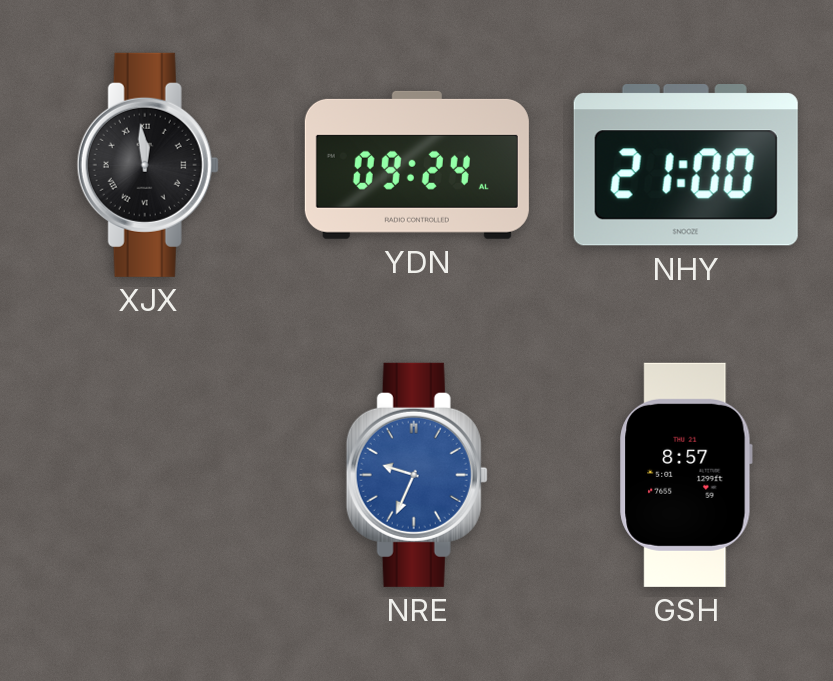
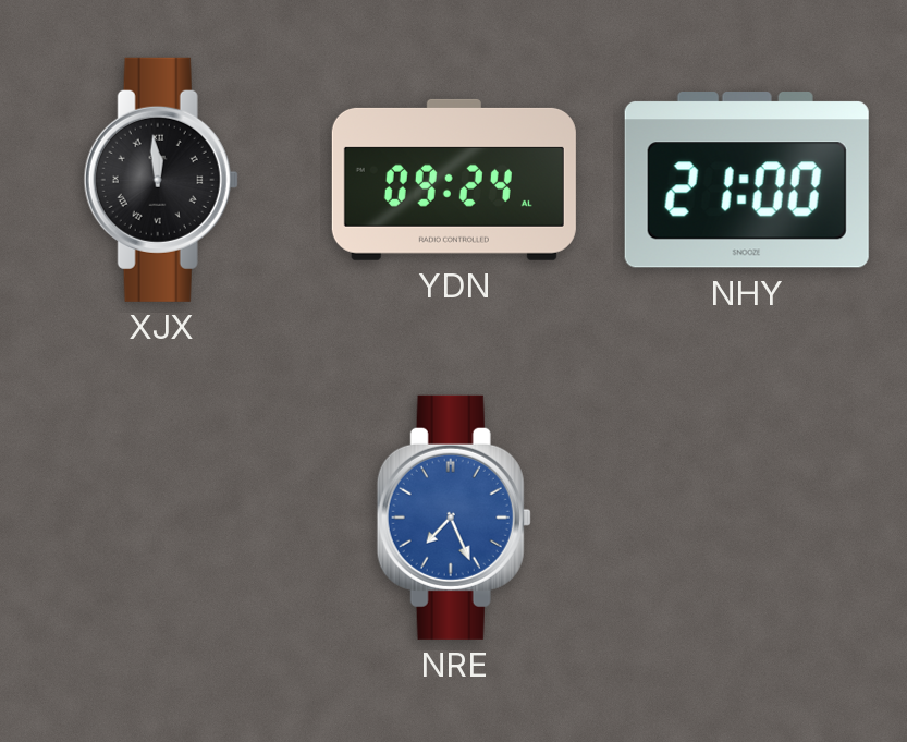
NRE: 9:34 -> 7:26
GSH: 8:57 -> none
